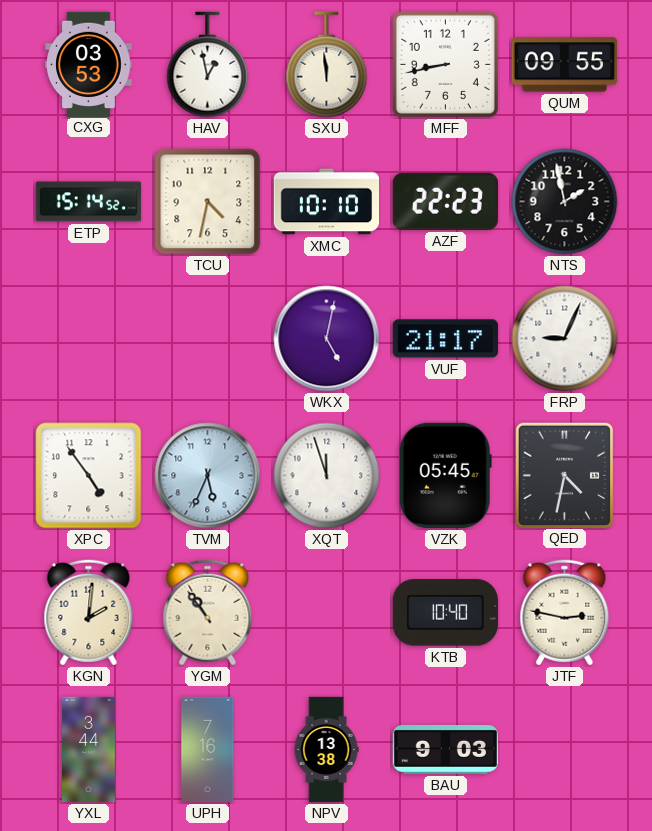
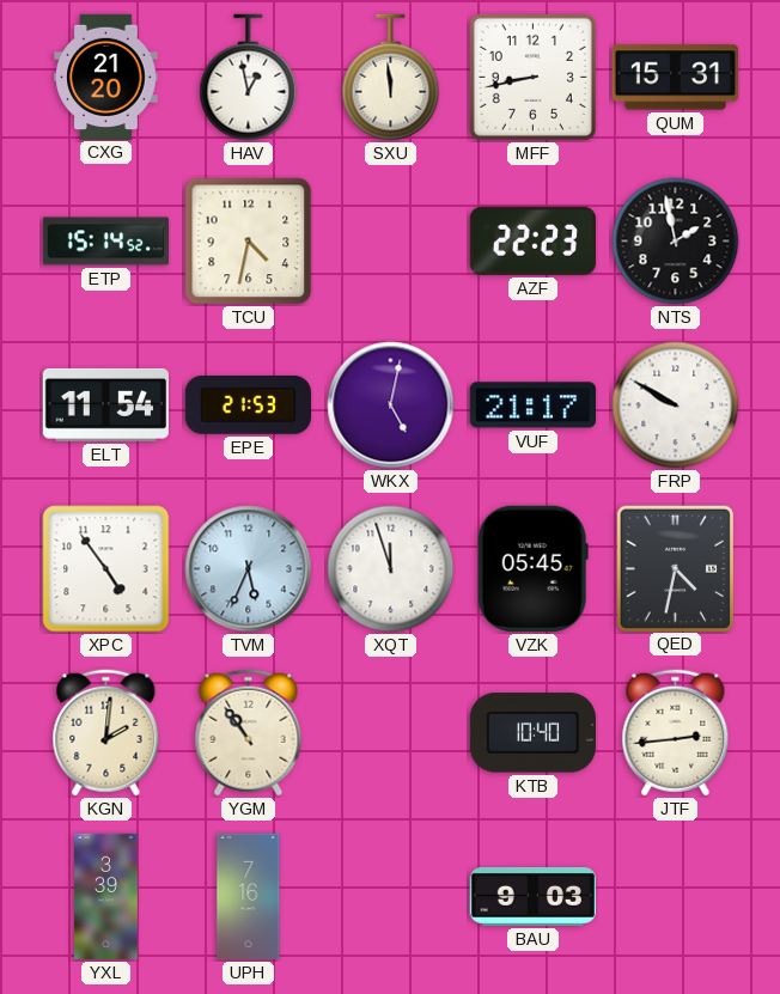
CXG: 03:53 -> 21:20
QUM: 09:55 -> 15:31
XMC: 10:10 -> none
ELT: none -> 11:54
EPE: none -> 21:53
FRP: 9:04 -> 9:50
JTF: 2:47 -> 2:44
YXL: 3:44 -> 3:39
NPV: 13:38 -> none
